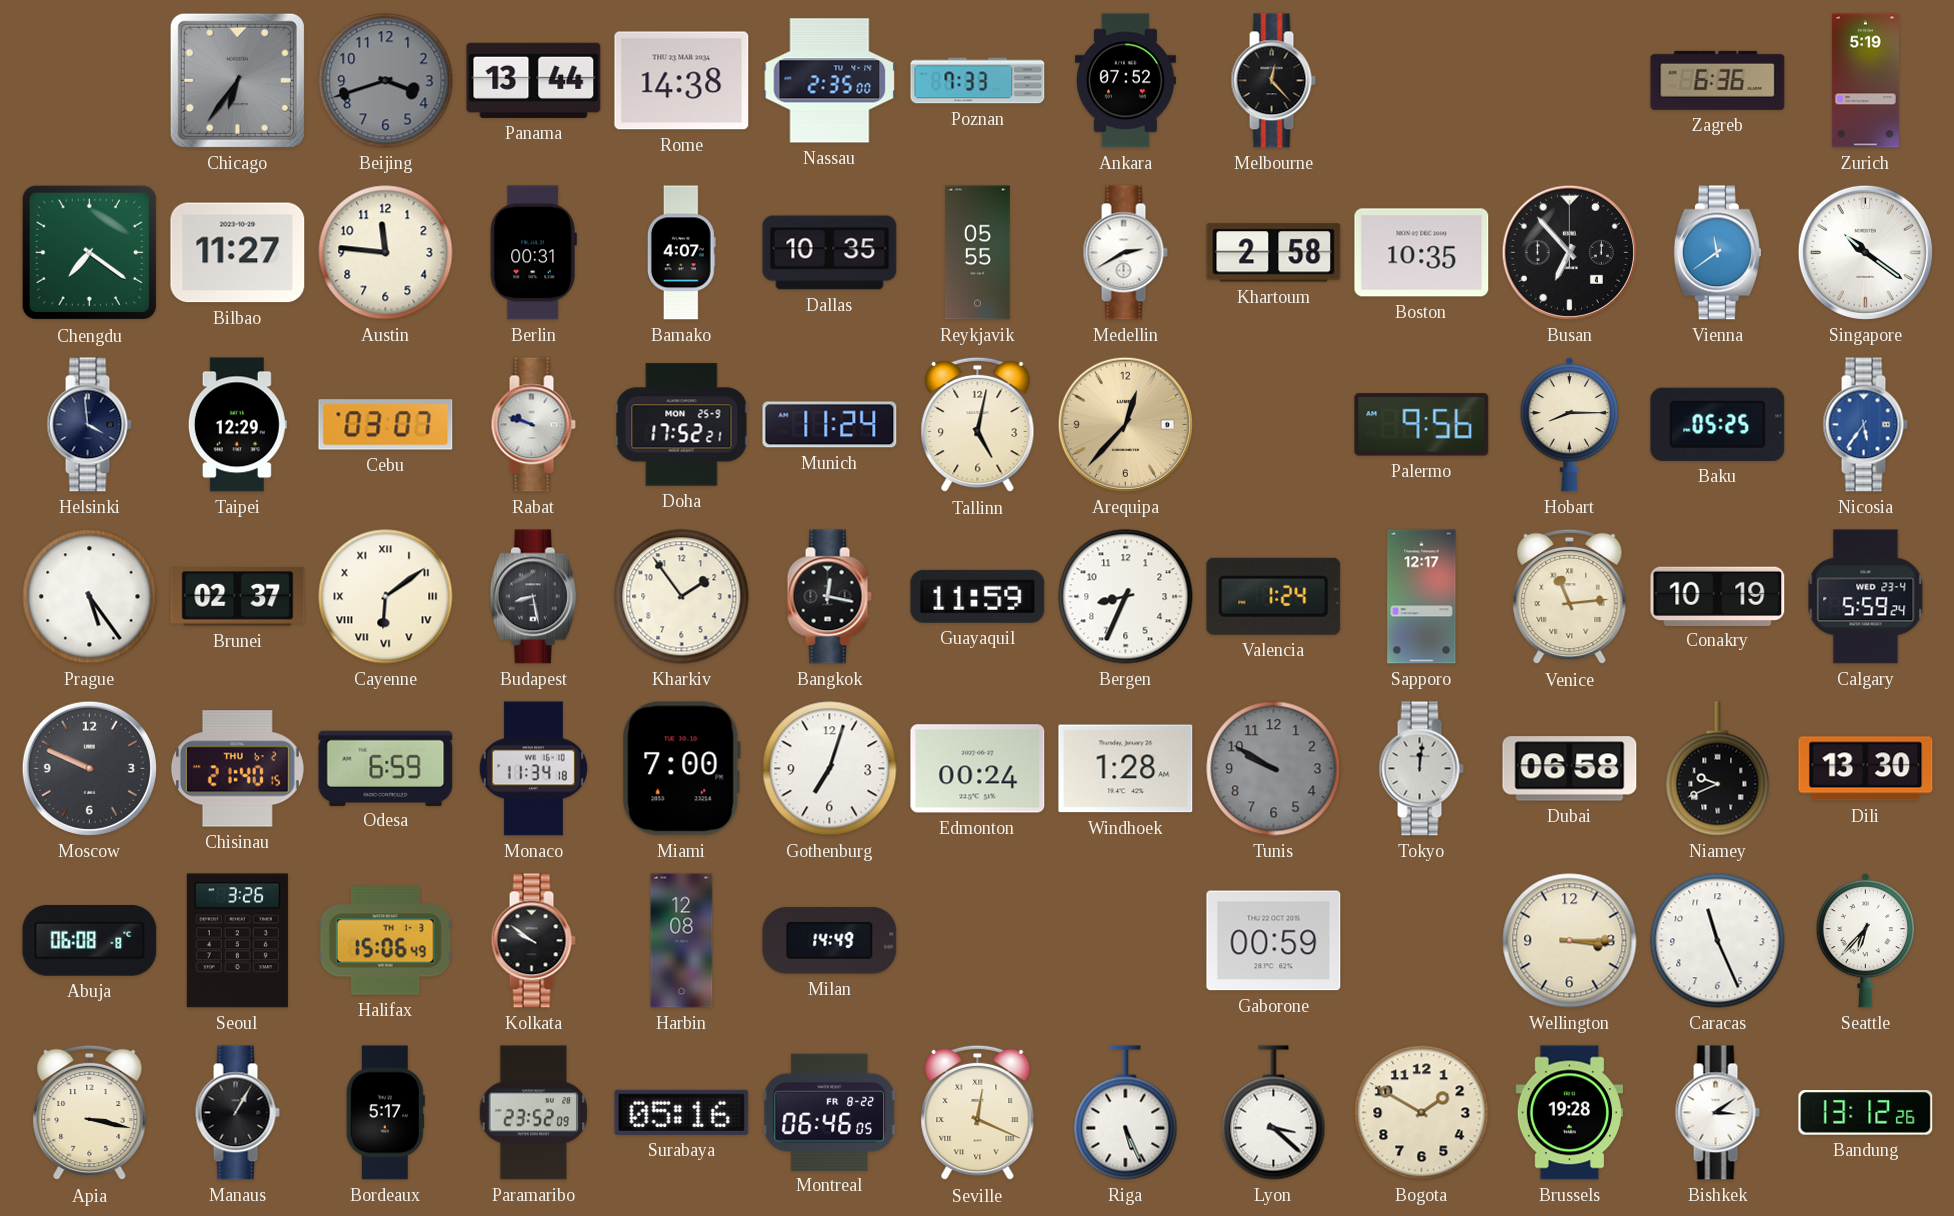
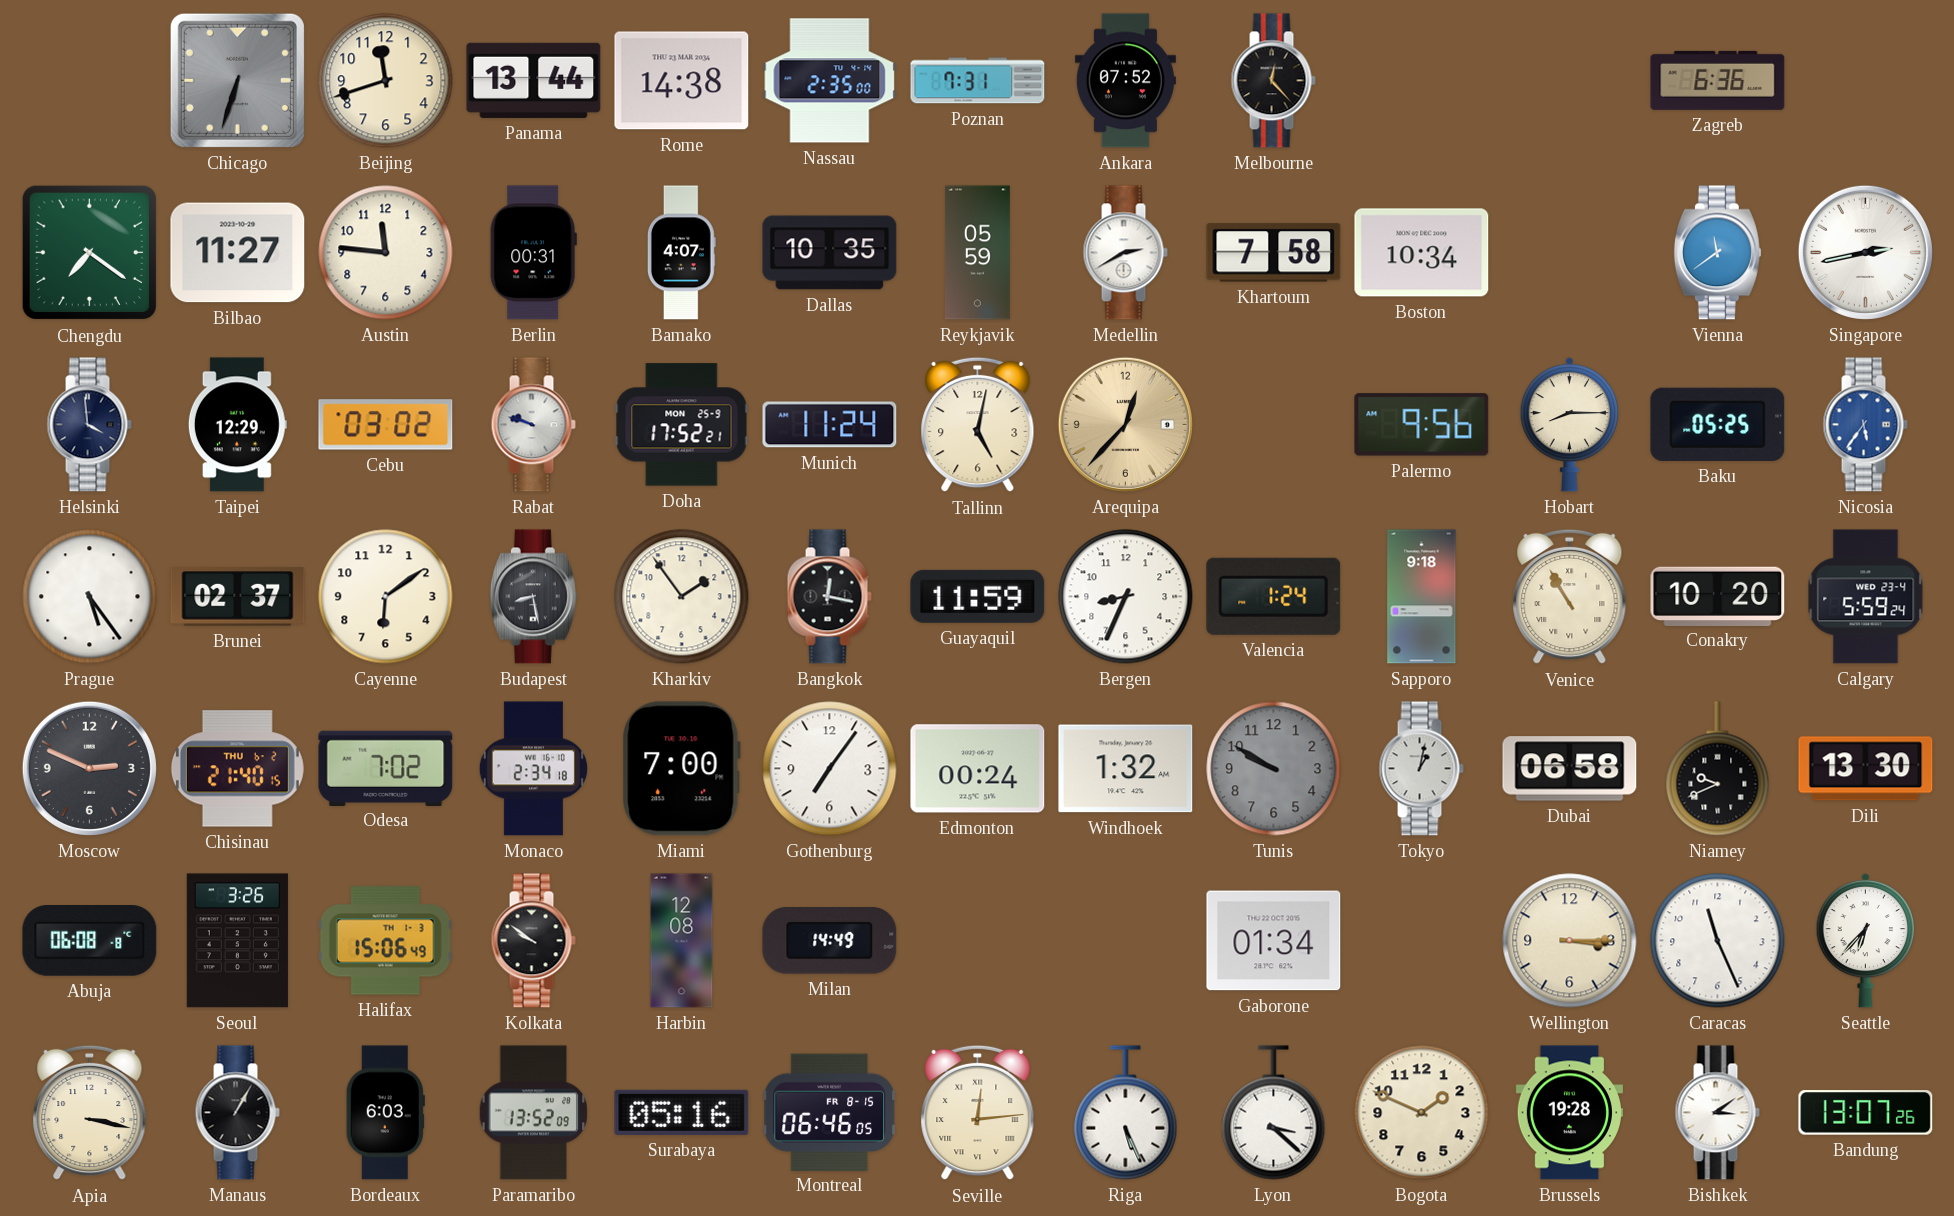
Chicago: 6:36 -> 6:33
Beijing: 3:42 -> 11:42
Beijing dial: grey -> cream
Poznan: 7:33 -> 7:31
Zurich: 5:19 -> none
Reykjavik: 05:55 -> 05:59
Khartoum: 2:58 -> 7:58
Boston: 10:35 -> 10:34
Busan: 6:53 -> none
Singapore: 10:21 -> 2:43
Cebu: 03:07 -> 03:02
Cayenne numerals: Roman -> Arabic
Sapporo: 12:17 -> 9:18
Venice: 11:14 -> 10:55
Conakry: 10:19 -> 10:20
Moscow: 9:49 -> 2:49
Odesa: 6:59 -> 7:02
Monaco: 11:34 -> 2:34
Gothenburg: 7:03 -> 7:06
Windhoek: 1:28 -> 1:32
Tokyo: 12:01 -> 1:02
Gaborone: 00:59 -> 01:34
Bordeaux: 5:17 -> 6:03
Paramaribo: 23:52 -> 13:52
Montreal date: FR 8-22 -> FR 8-15
Seville: 12:19 -> 12:14
Bogota: 1:50 -> 1:49
Bandung: 13:12 -> 13:07
